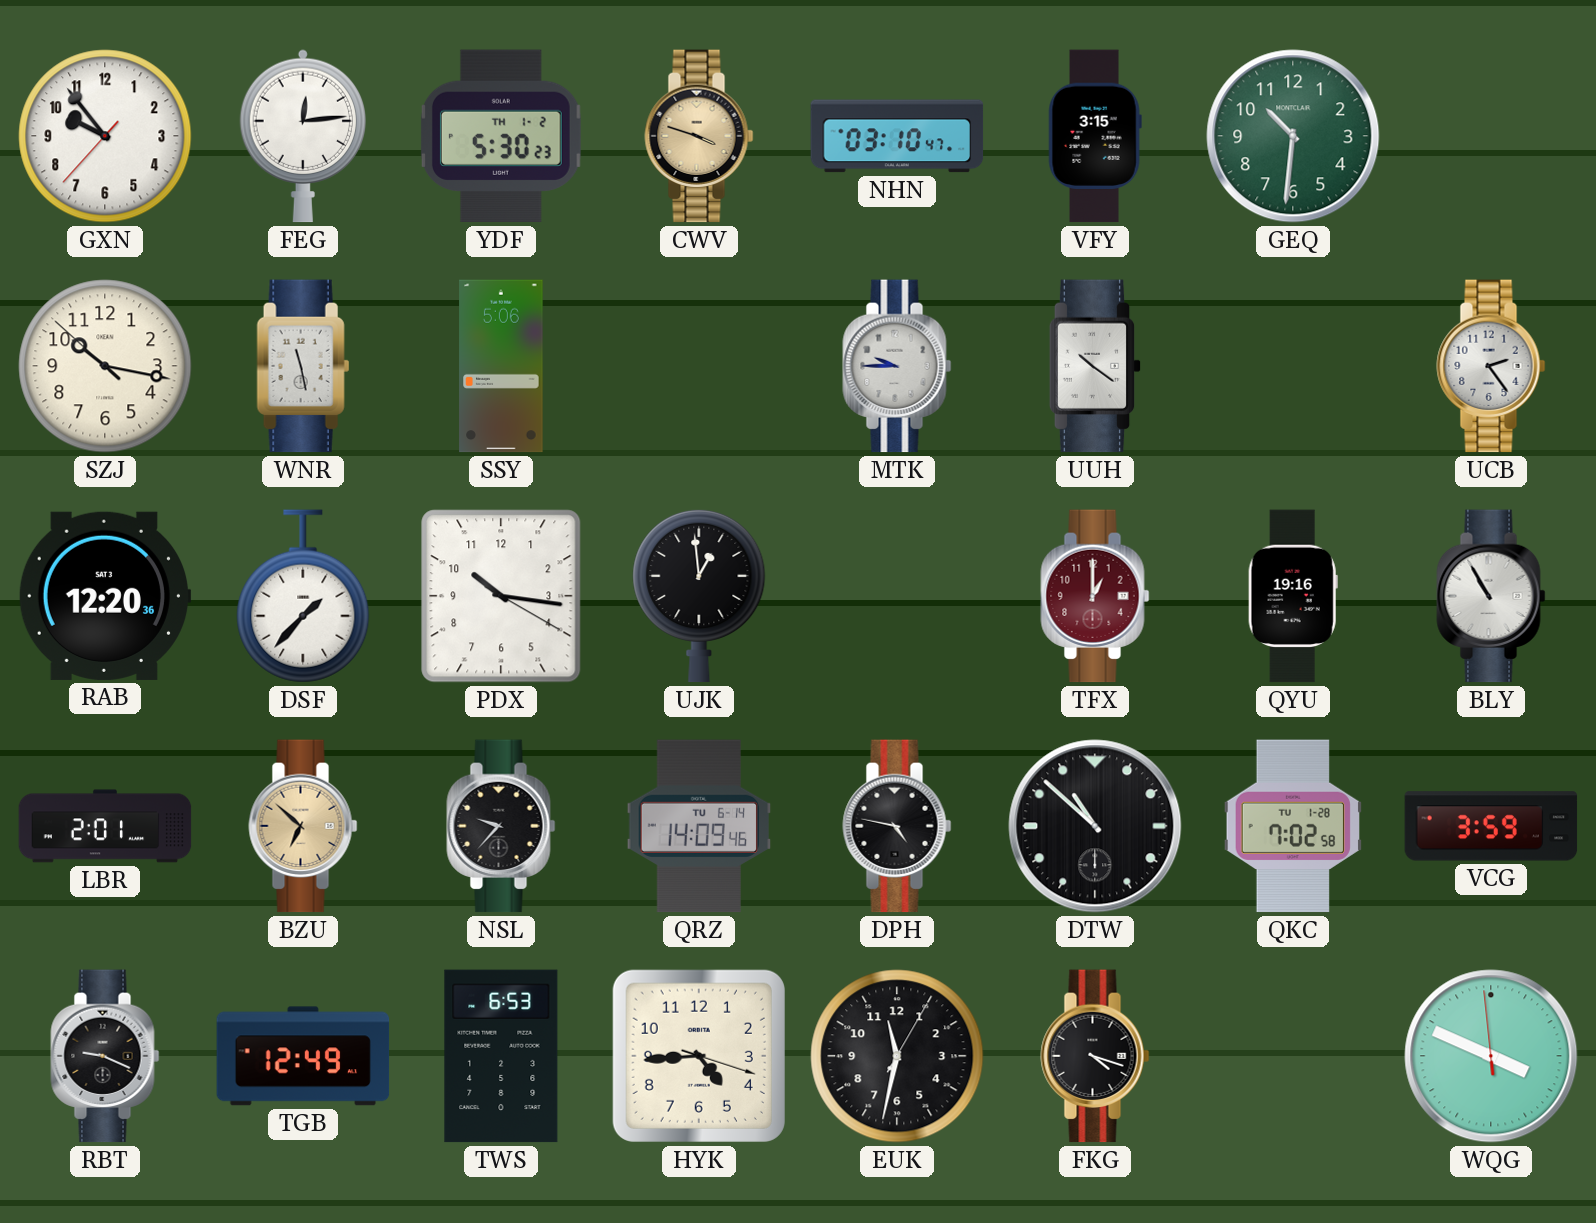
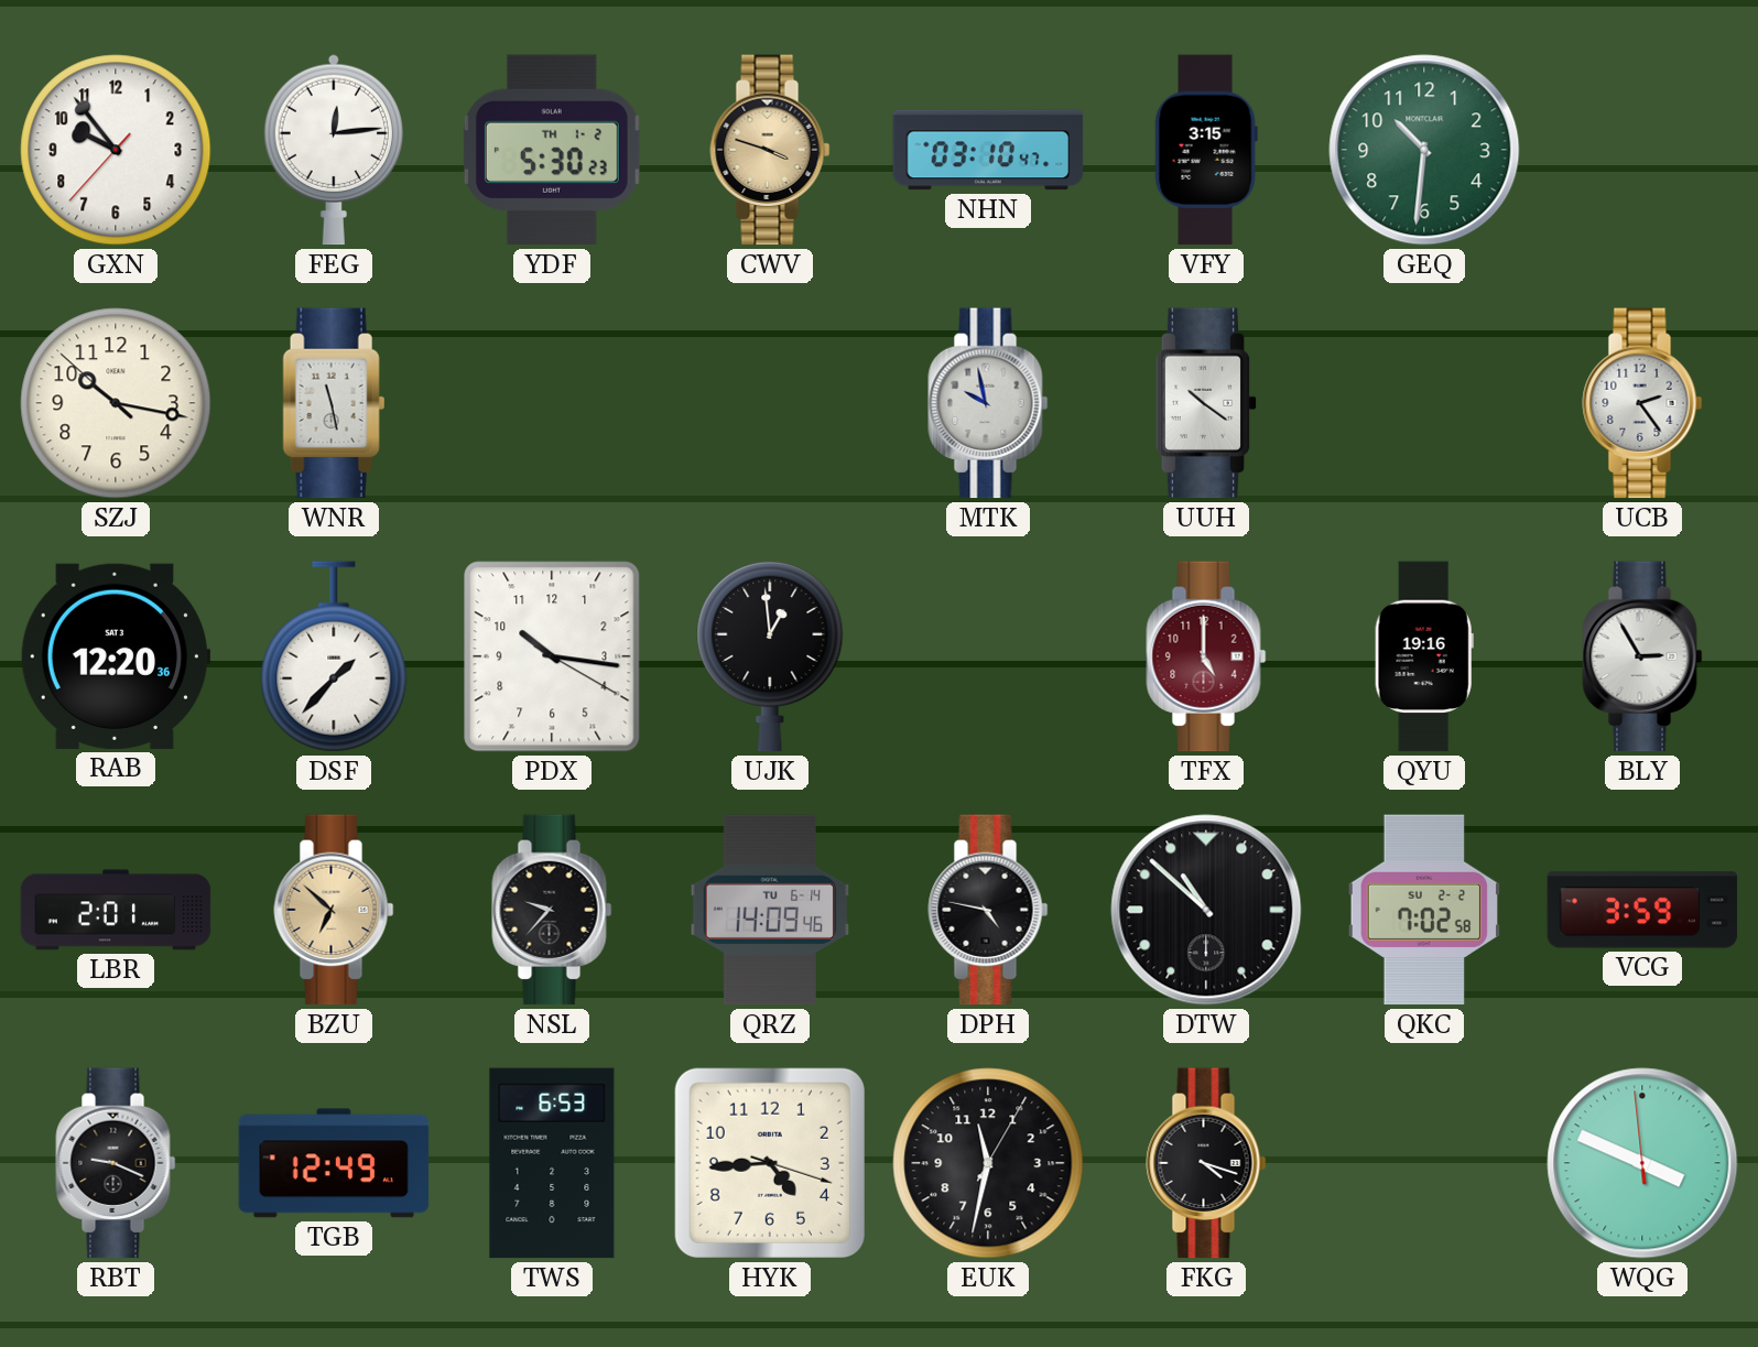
SSY: 5:06 -> none
MTK: 9:45 -> 9:58
TFX: 1:00 -> 5:00
BLY: 10:55 -> 2:55
QKC date: TU 1-28 -> SU 2-2
